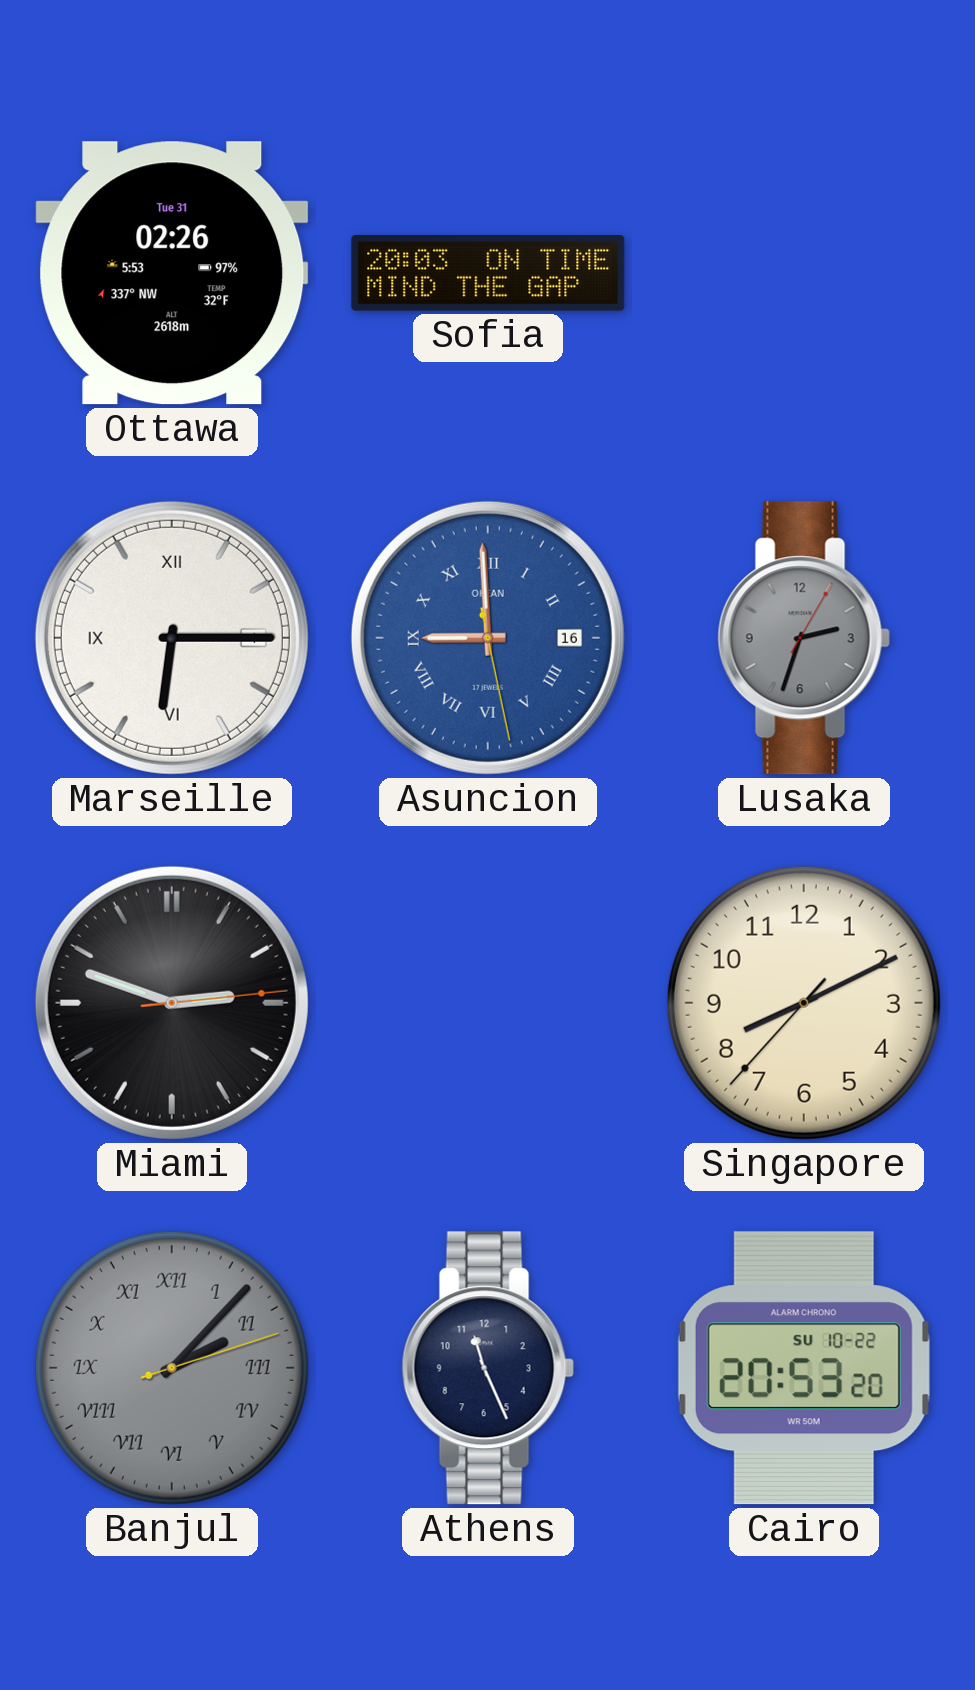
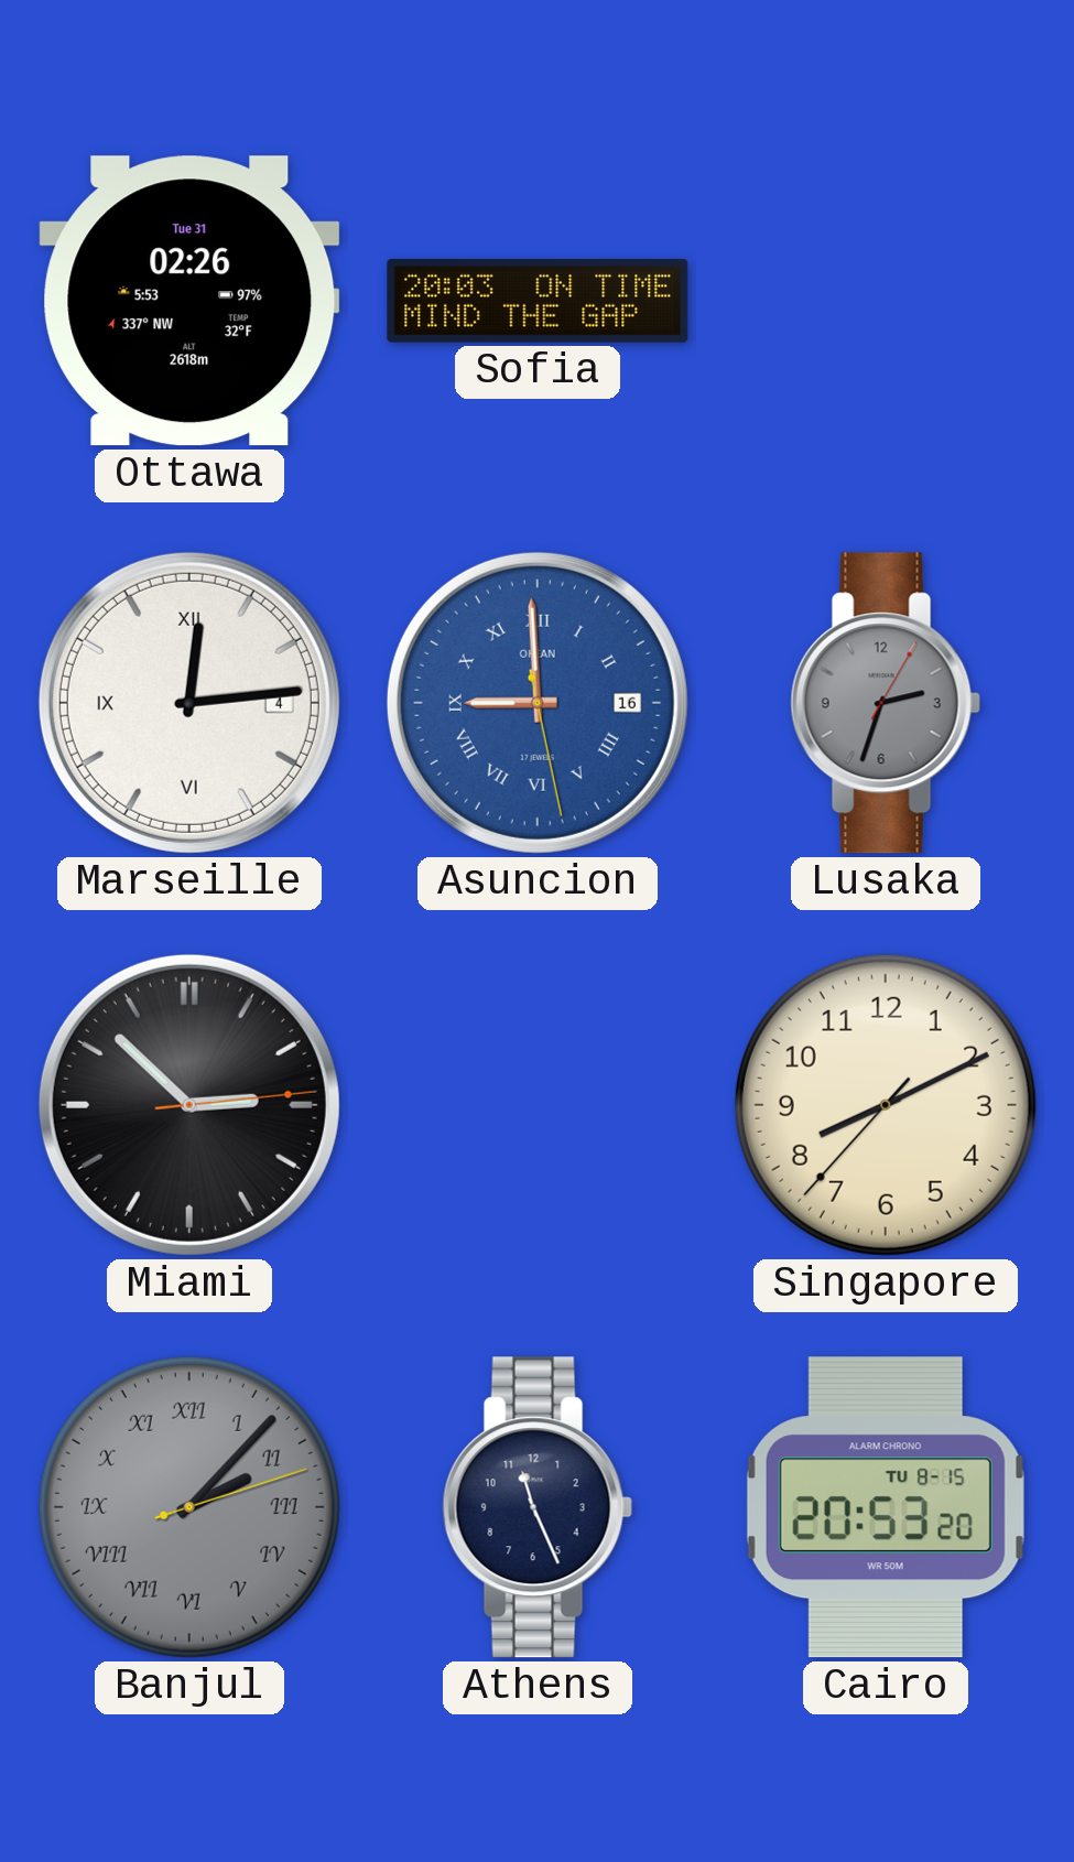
Marseille: 6:15 -> 12:14
Miami: 2:48 -> 2:52
Cairo date: SU 10-22 -> TU 8-15
